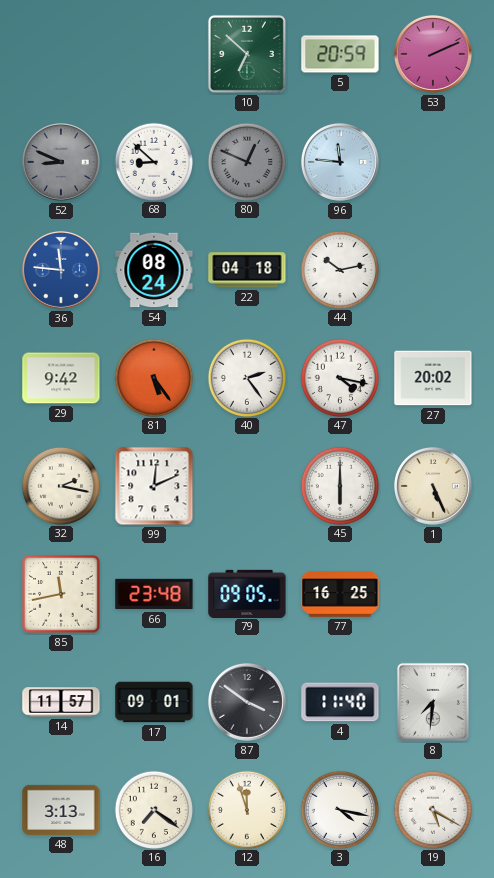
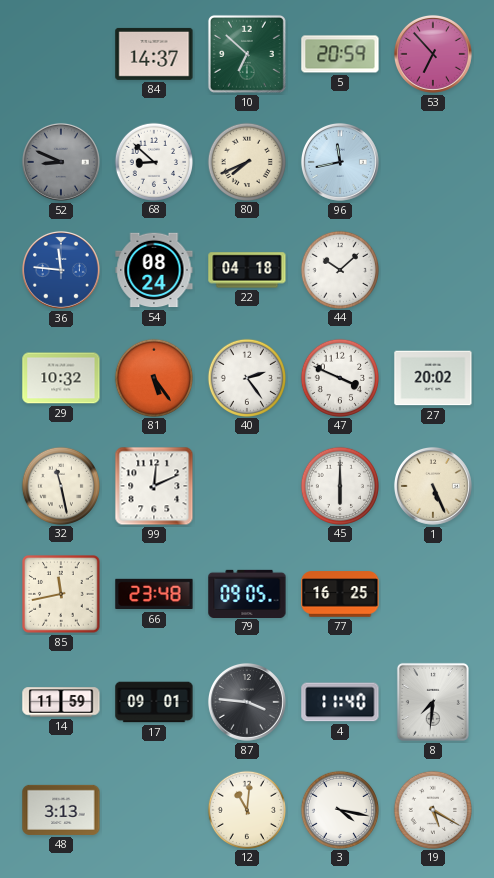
84: none -> 14:37
53: 2:11 -> 6:53
80: 12:49 -> 7:41
80 dial: grey -> cream
96: 11:46 -> 11:43
44: 10:13 -> 10:08
29: 9:42 -> 10:32
47: 4:17 -> 3:49
32: 2:17 -> 11:28
14: 11:57 -> 11:59
87: 3:51 -> 3:46
16: 7:21 -> none
12: 11:57 -> 11:01
